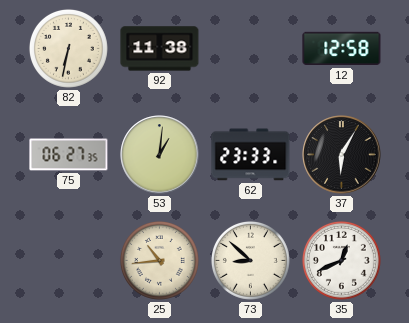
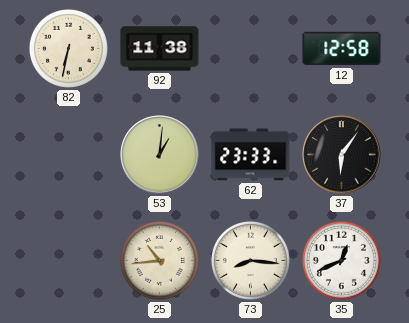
75: 06:27 -> none
37: 6:05 -> 6:06
73: 8:52 -> 8:16
